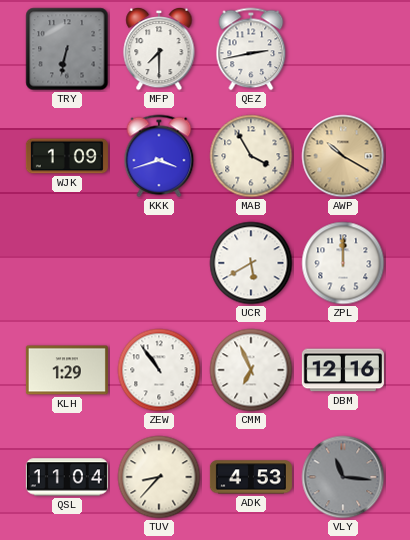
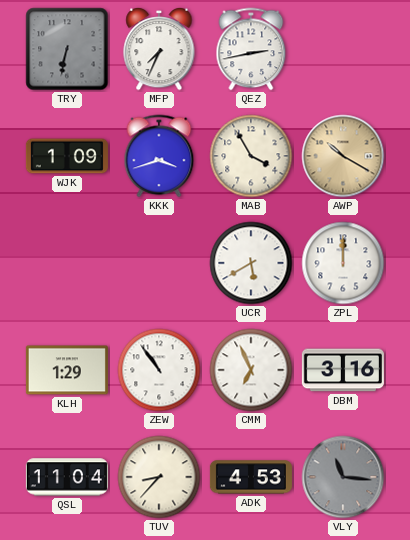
MFP: 7:30 -> 7:34
DBM: 12:16 -> 3:16
